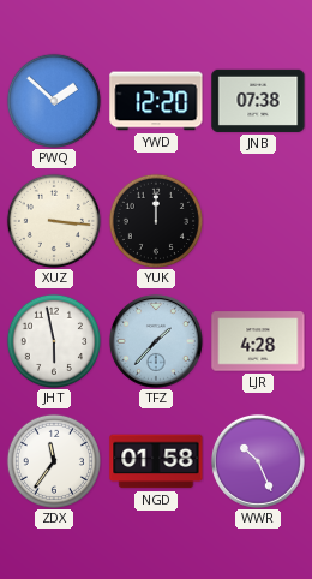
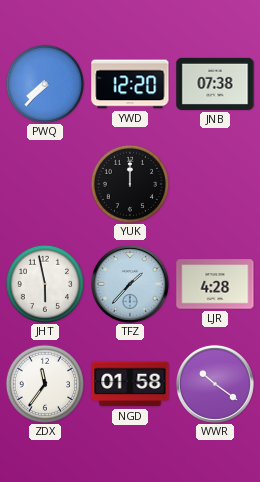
PWQ: 1:52 -> 7:37
XUZ: 3:16 -> none
WWR: 10:26 -> 10:21
